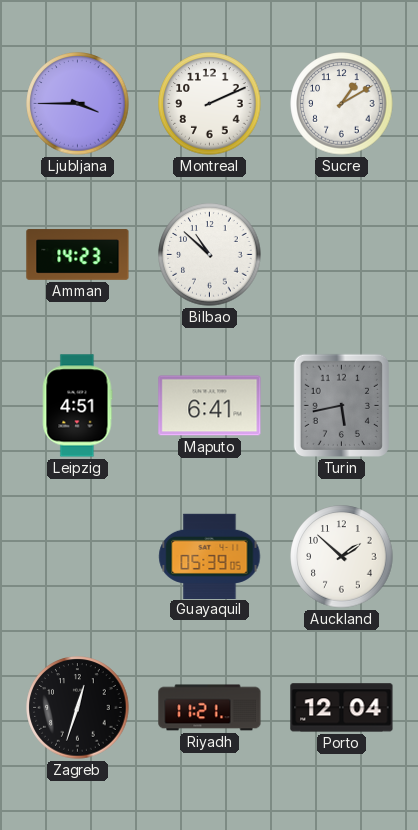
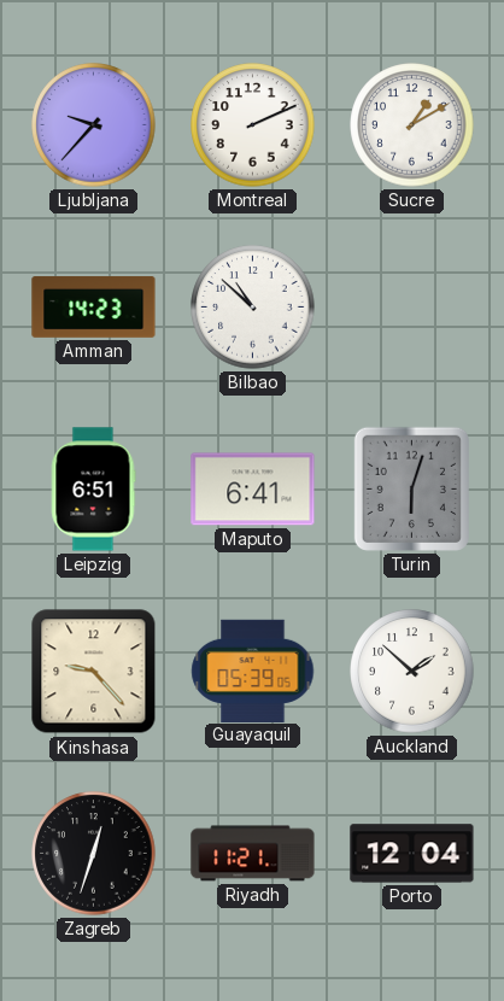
Ljubljana: 3:45 -> 9:37
Leipzig: 4:51 -> 6:51
Turin: 5:43 -> 6:03
Kinshasa: none -> 9:23
